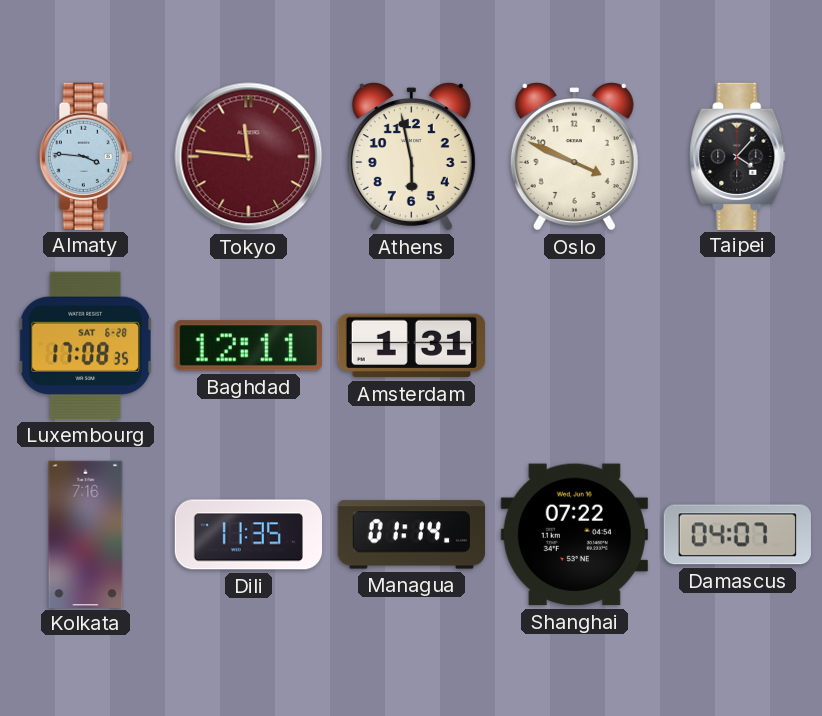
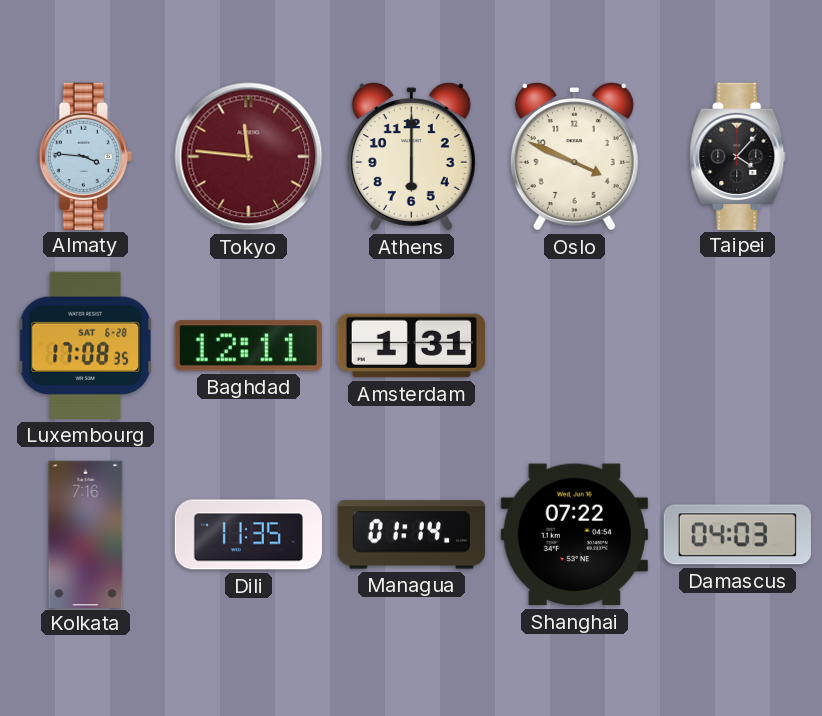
Athens: 5:58 -> 6:00
Damascus: 04:07 -> 04:03
